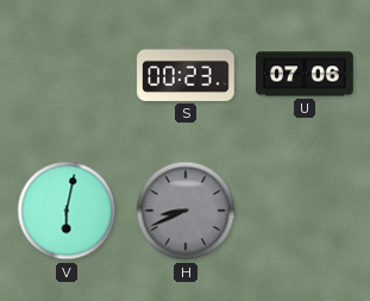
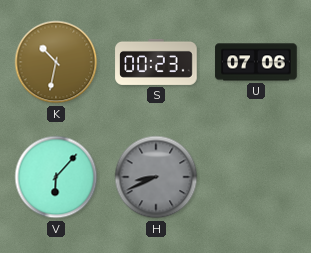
K: none -> 10:32
V: 6:02 -> 6:07
